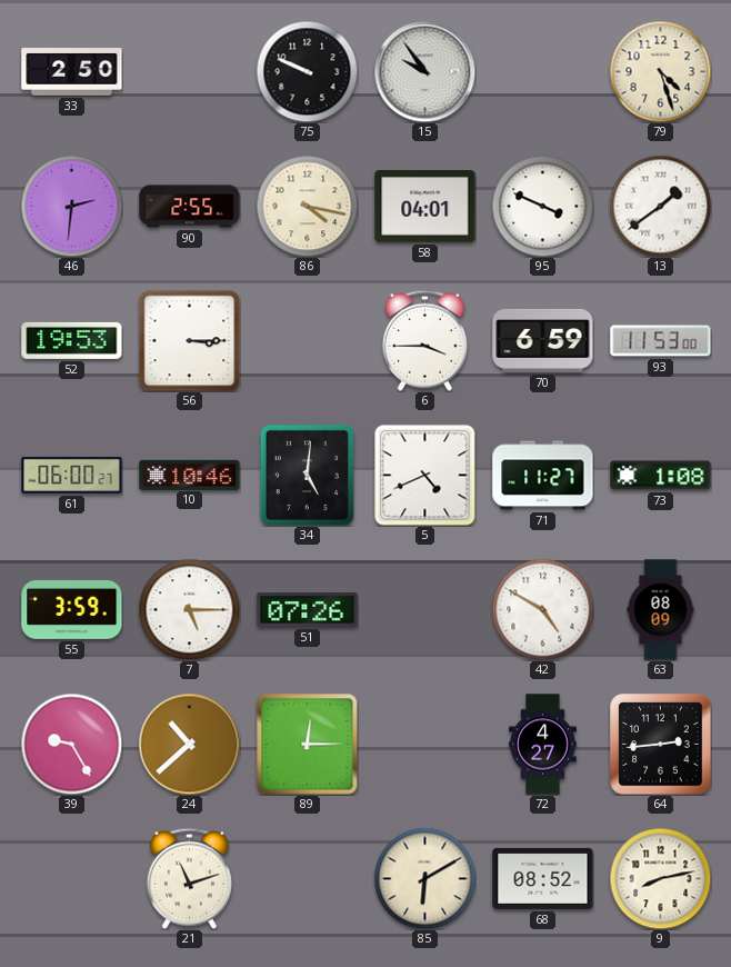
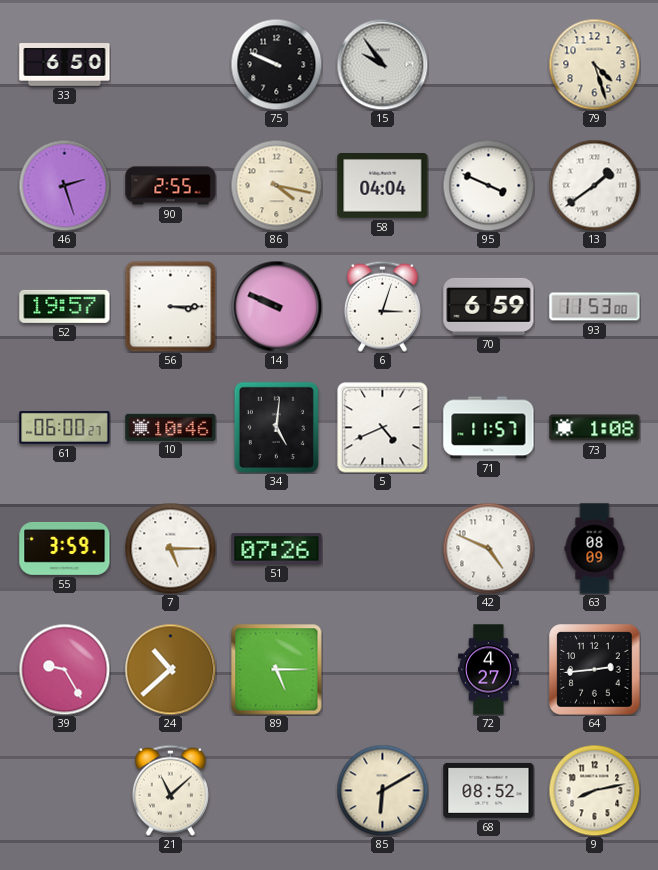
33: 2:50 -> 6:50
46: 2:31 -> 2:27
58: 04:01 -> 04:04
52: 19:53 -> 19:57
14: none -> 9:49
6: 3:45 -> 3:03
71: 11:27 -> 11:57
42: 4:50 -> 4:49
89: 12:15 -> 5:15
21: 11:12 -> 11:08
